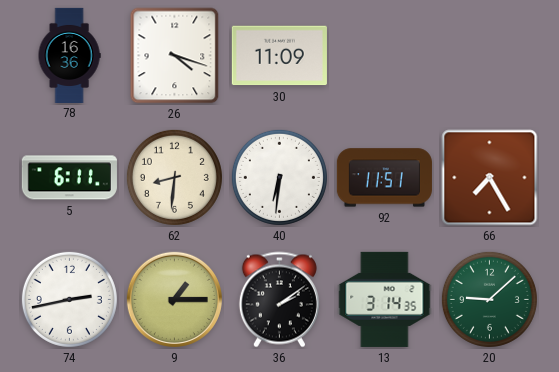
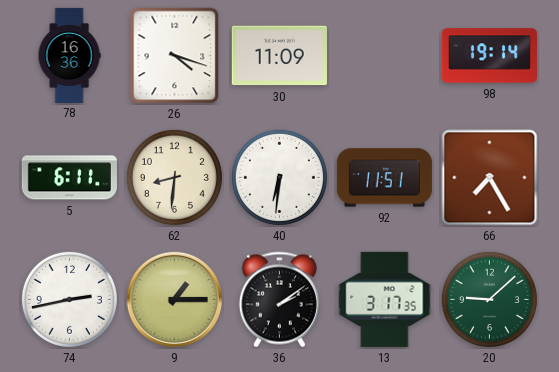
98: none -> 19:14
13: 3:14 -> 3:17
